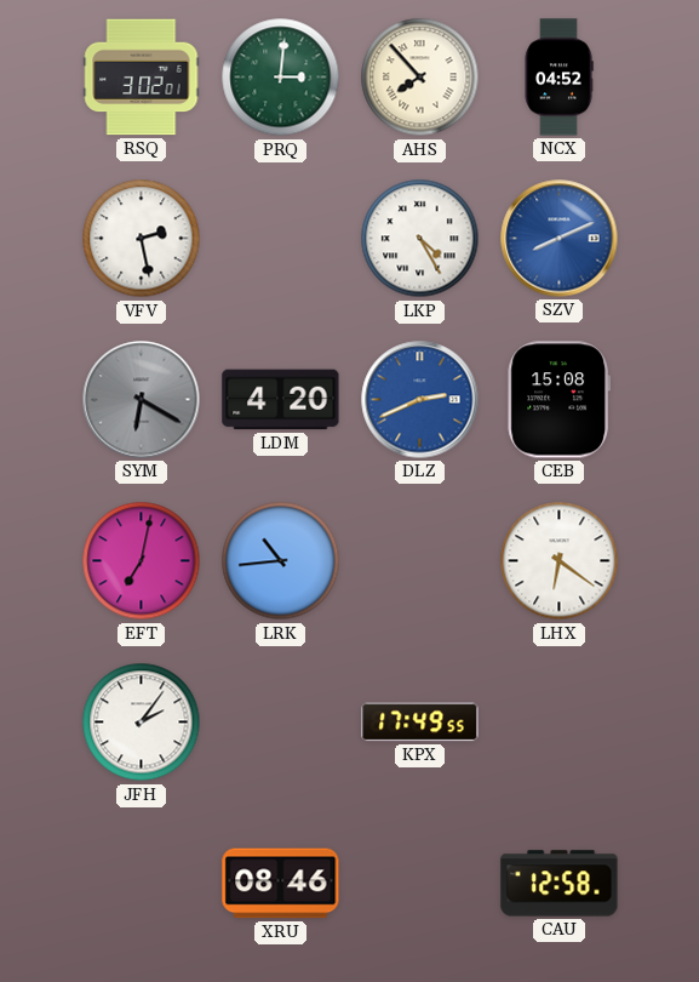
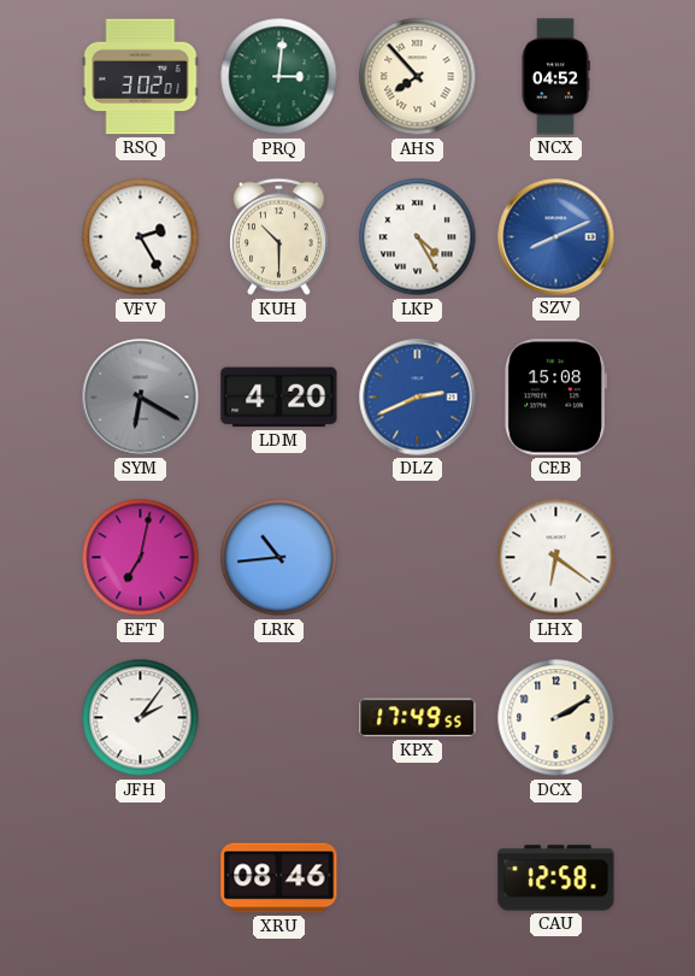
VFV: 2:28 -> 2:25
KUH: none -> 10:30
DCX: none -> 2:10
